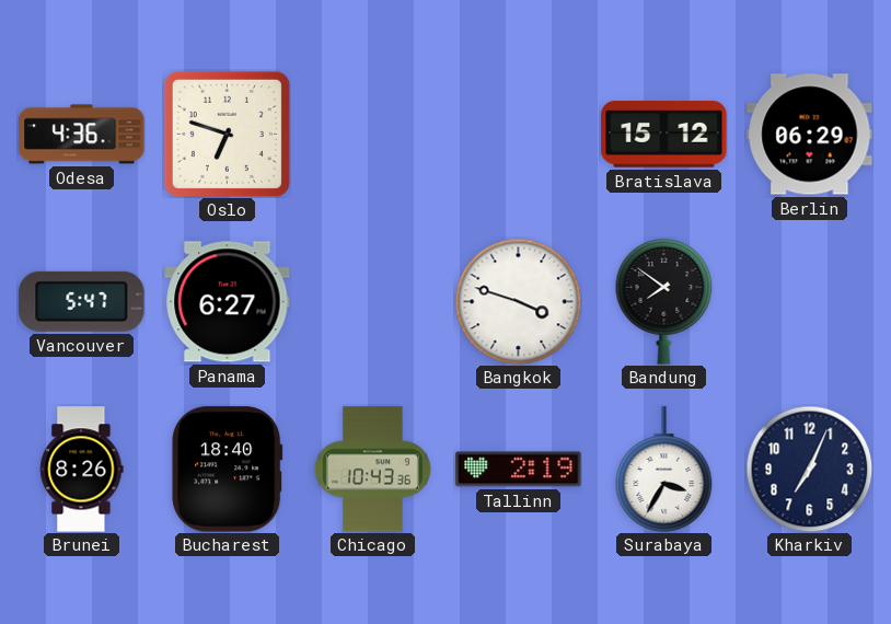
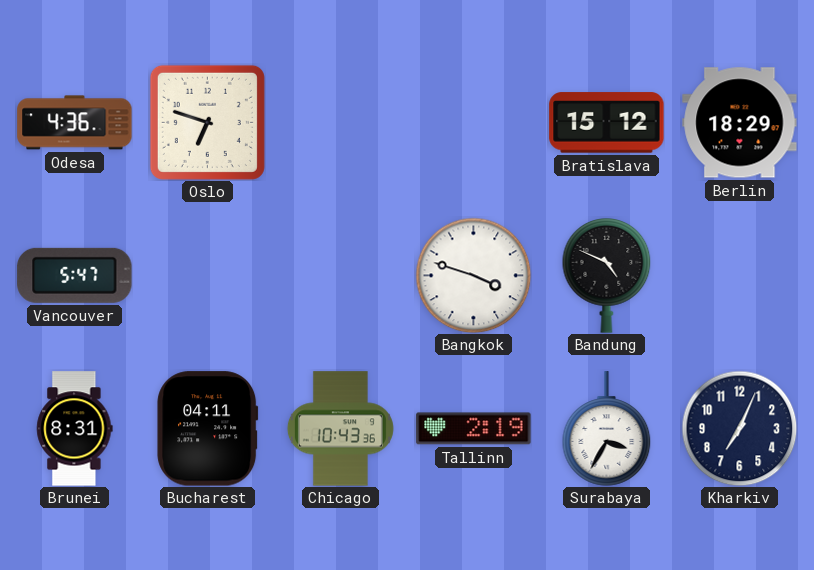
Berlin: 06:29 -> 18:29
Panama: 6:27 -> none
Bandung: 7:51 -> 4:49
Brunei: 8:26 -> 8:31
Bucharest: 18:40 -> 04:11
